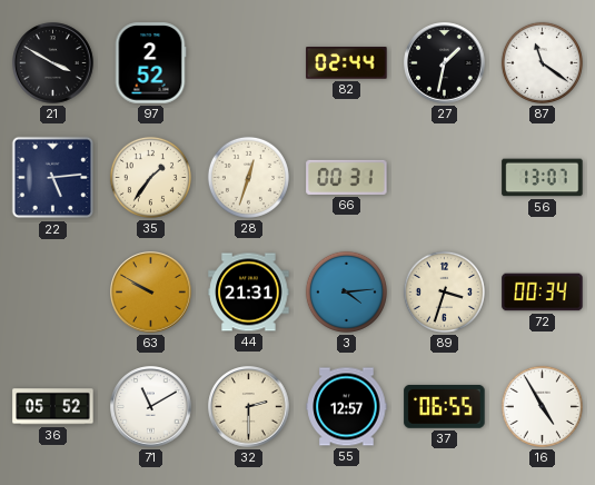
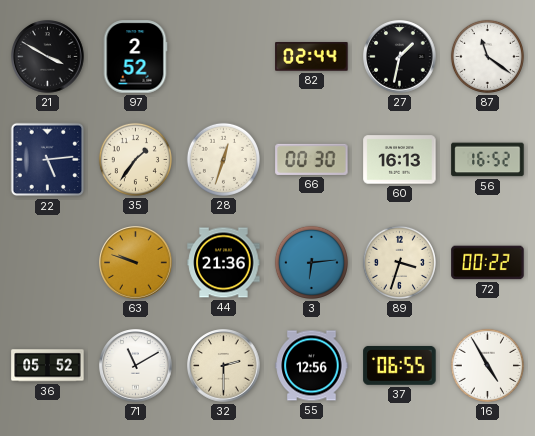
66: 00:31 -> 00:30
60: none -> 16:13
56: 13:07 -> 16:52
63: 9:50 -> 9:48
44: 21:31 -> 21:36
3: 4:14 -> 6:14
72: 00:34 -> 00:22
55: 12:57 -> 12:56
